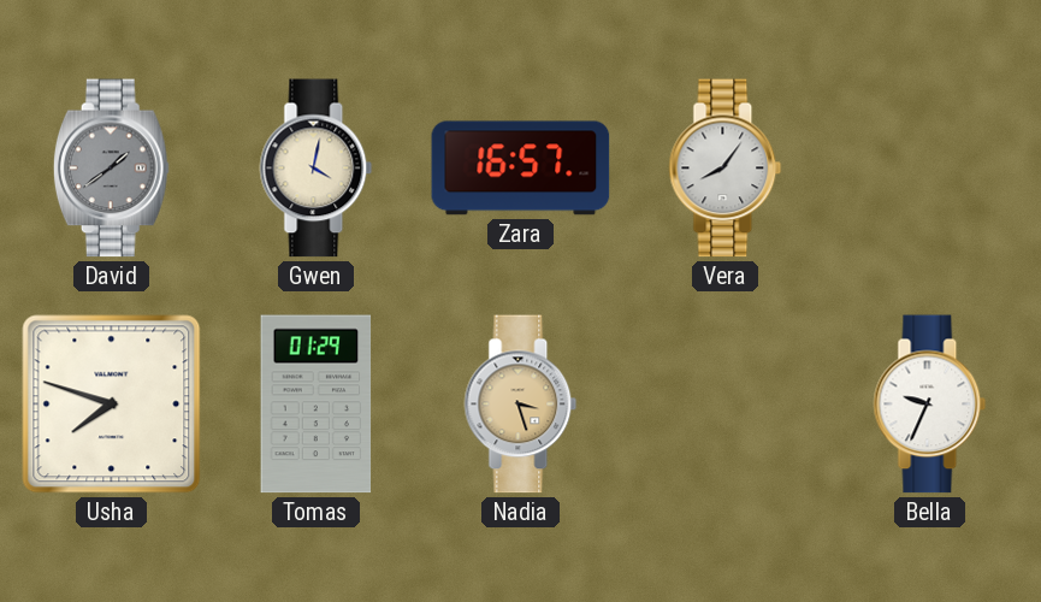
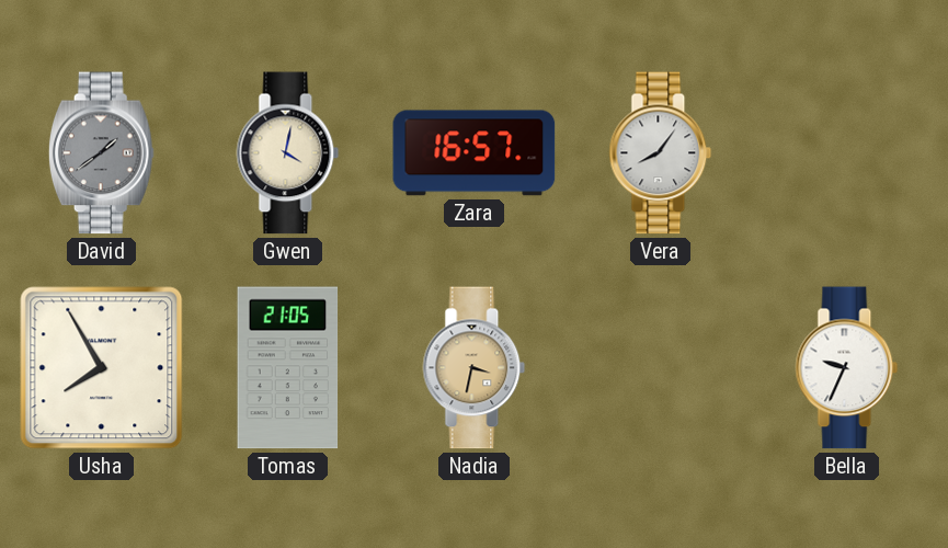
Usha: 7:48 -> 7:55
Tomas: 01:29 -> 21:05
Nadia: 3:27 -> 3:32
